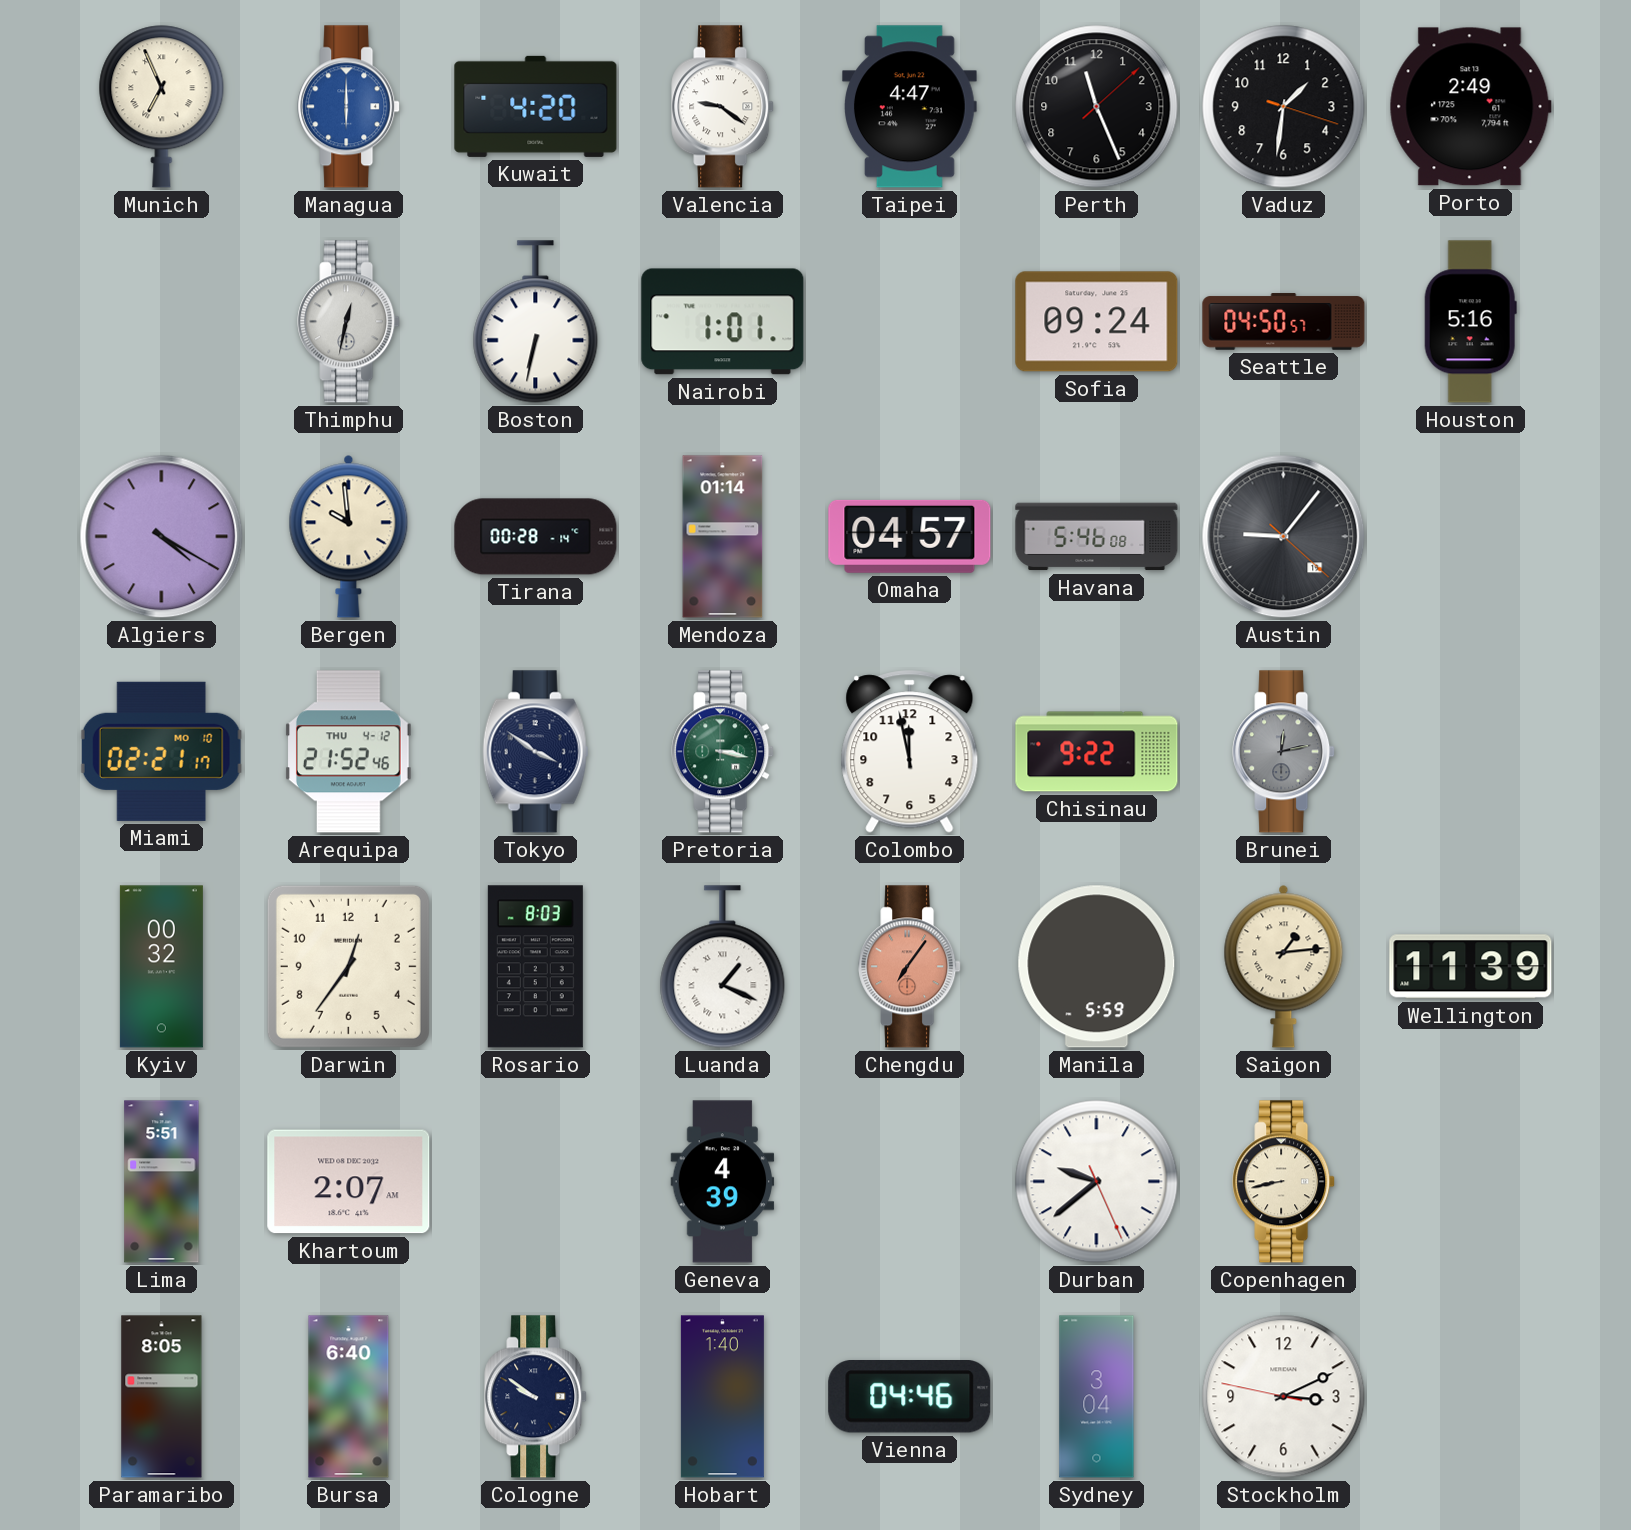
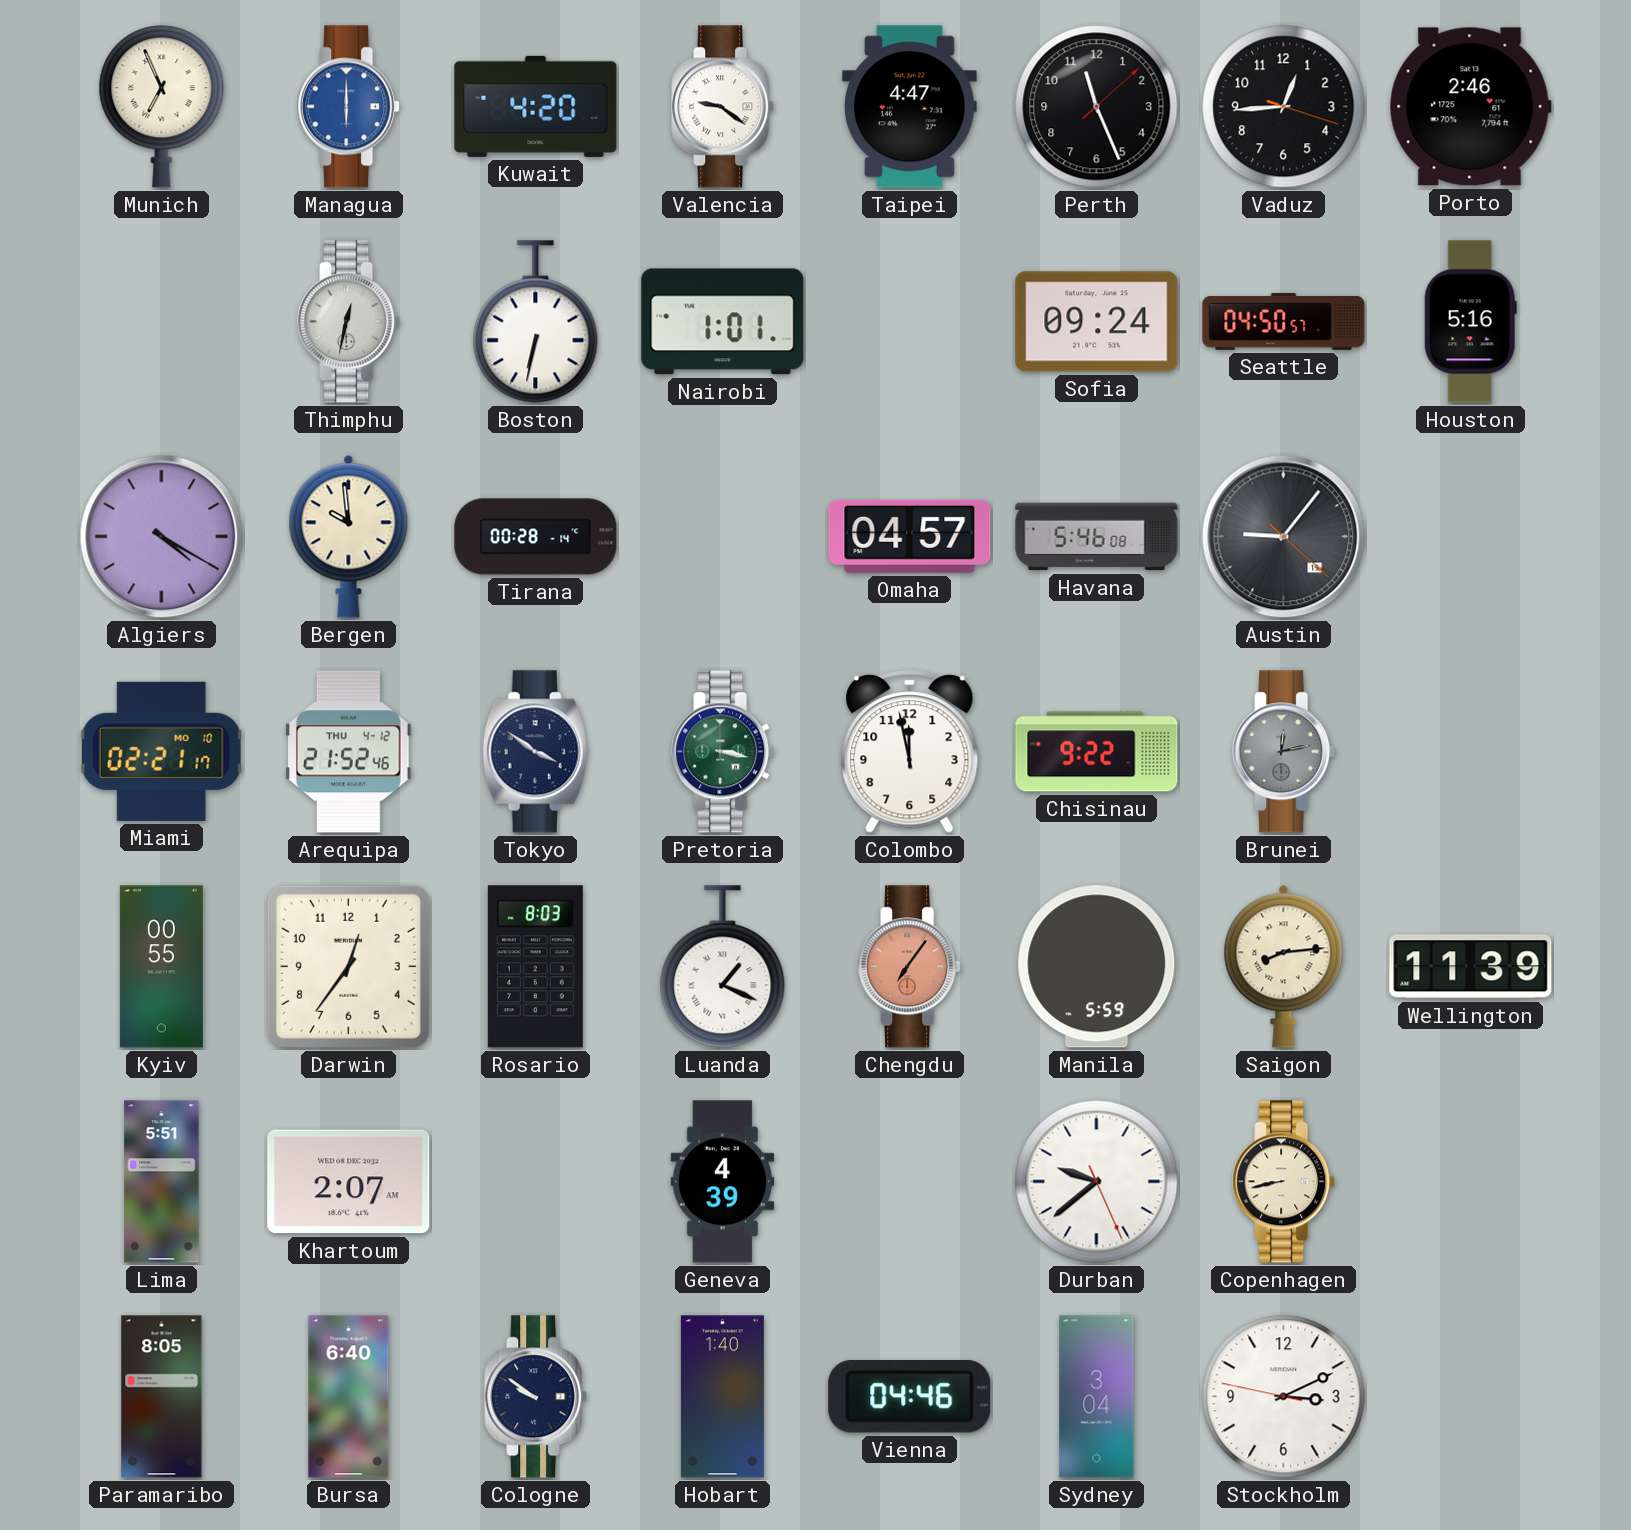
Vaduz: 1:31 -> 12:44
Porto: 2:49 -> 2:46
Mendoza: 01:14 -> none
Kyiv: 00:32 -> 00:55
Saigon: 1:14 -> 8:14
